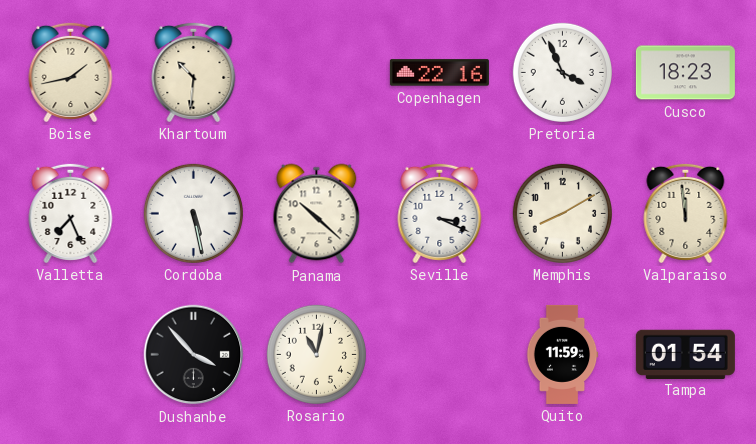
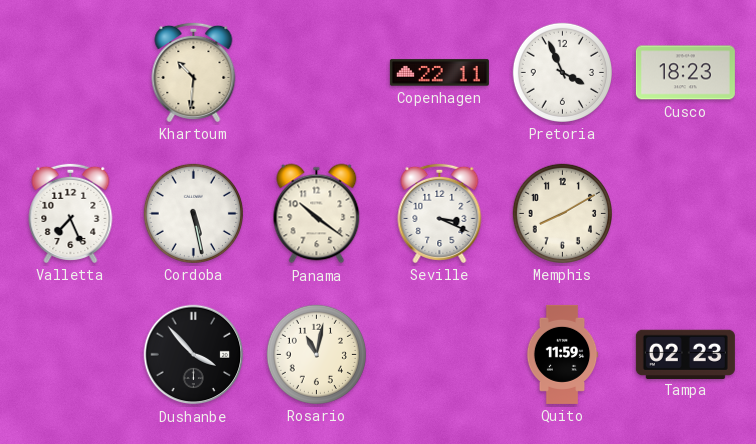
Boise: 1:43 -> none
Copenhagen: 22:16 -> 22:11
Panama: 10:22 -> 10:21
Valparaiso: 11:59 -> none
Tampa: 01:54 -> 02:23
